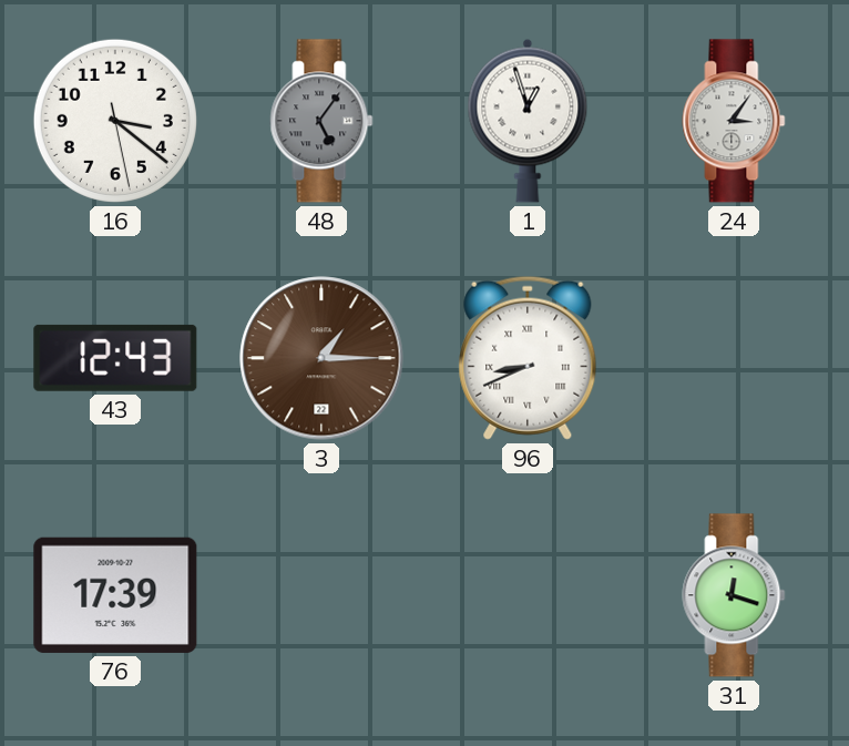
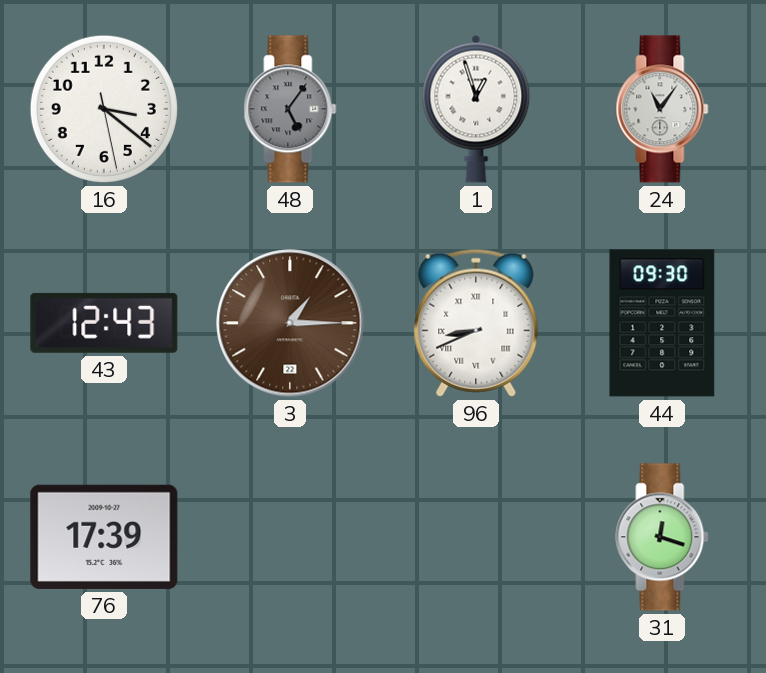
24: 3:06 -> 11:06
44: none -> 09:30
